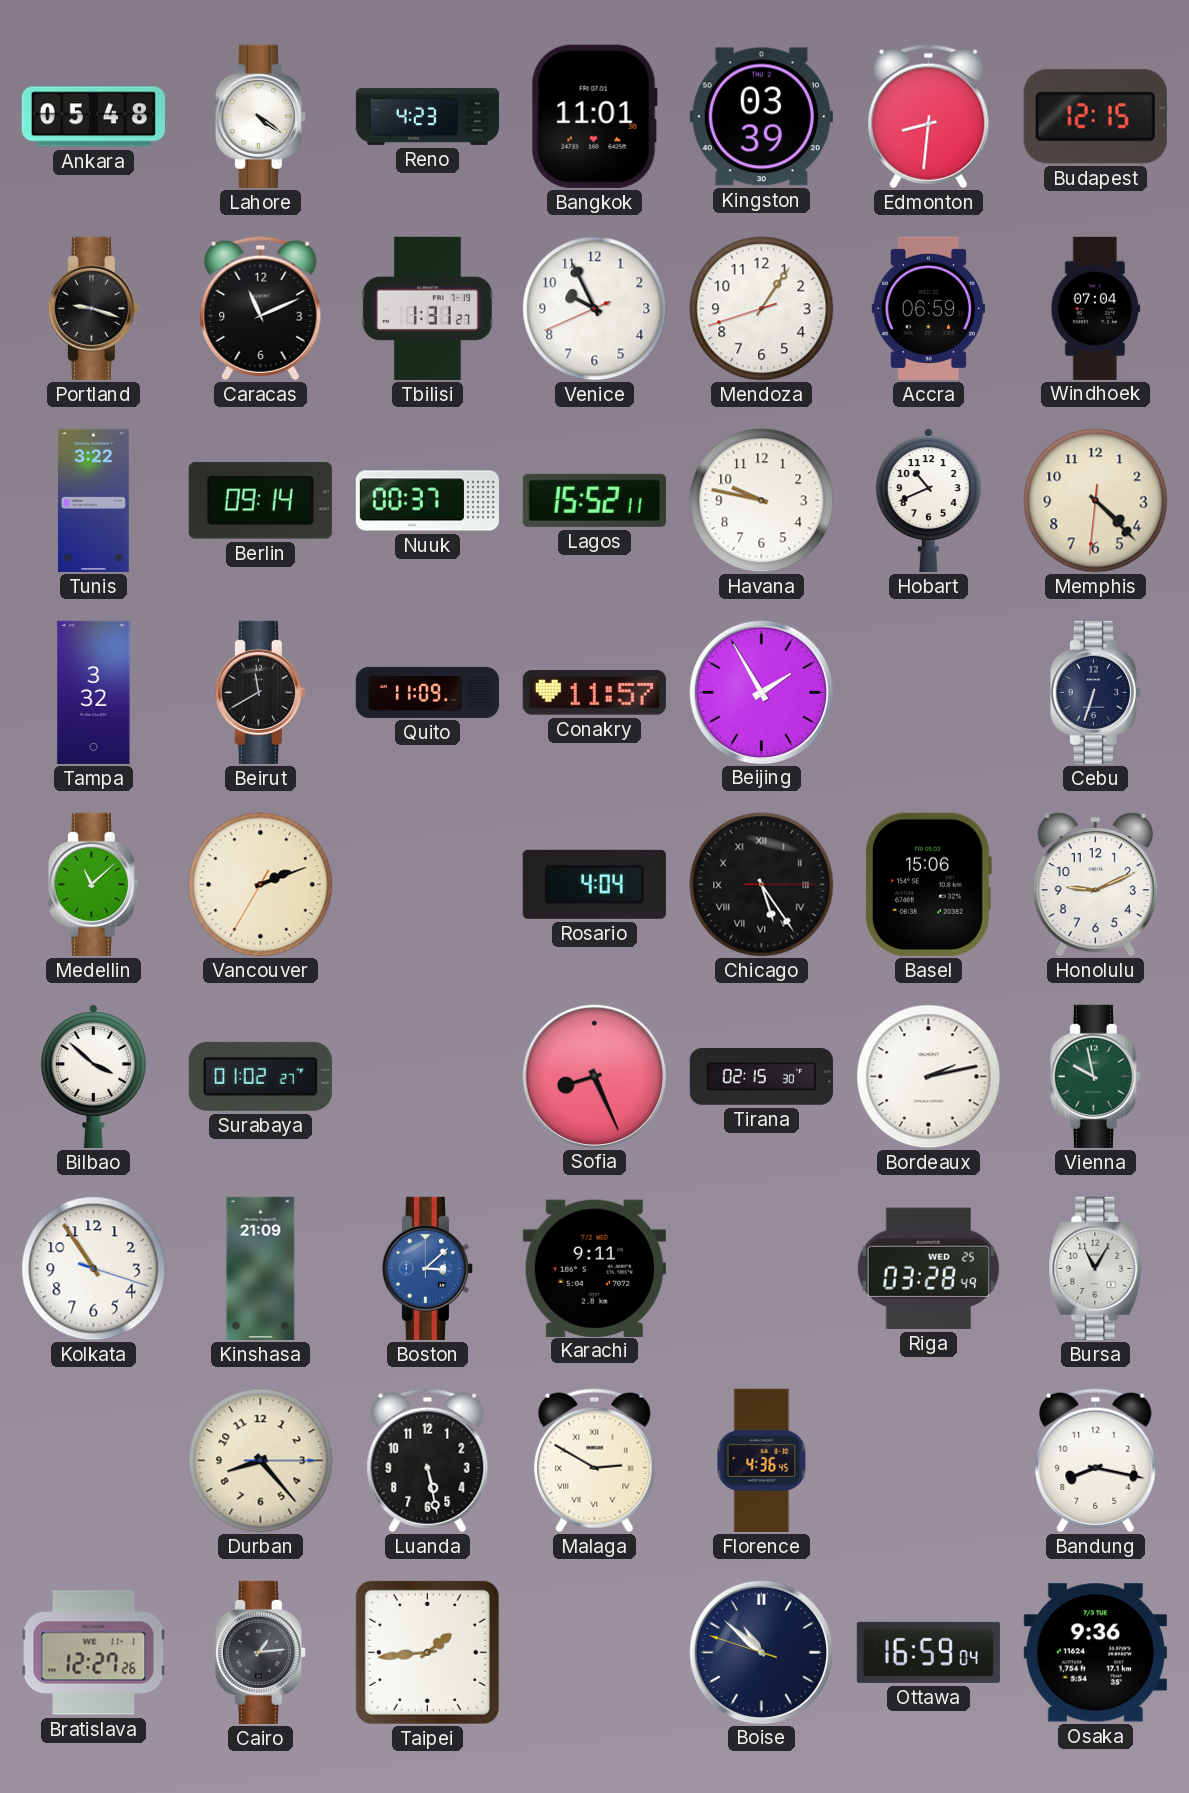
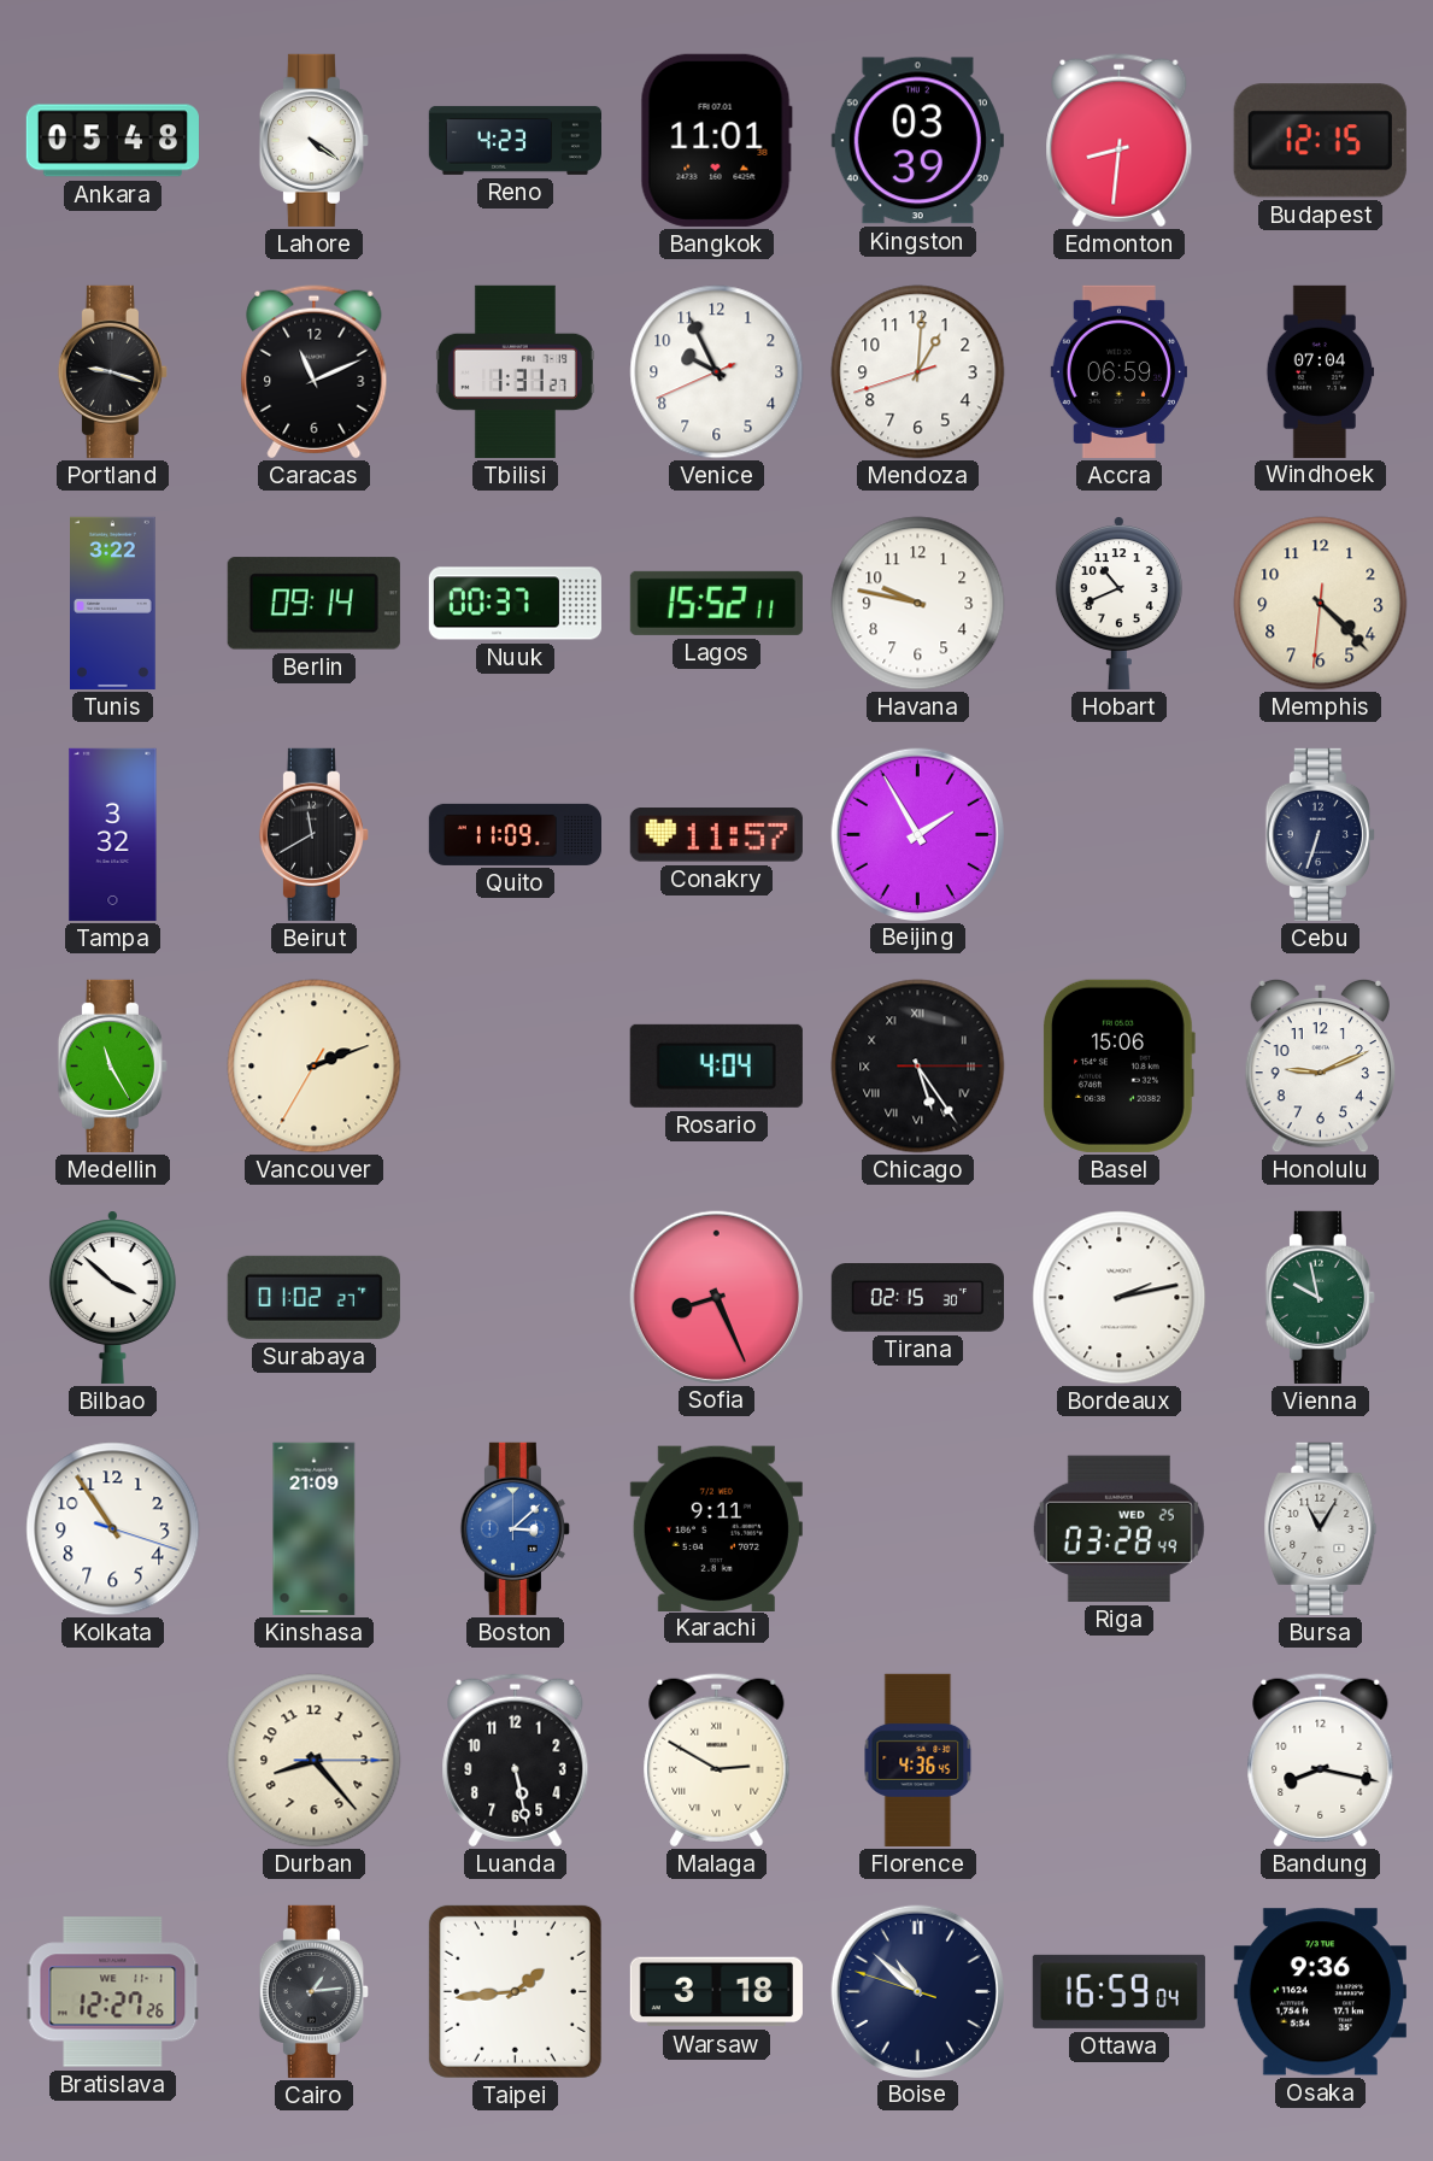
Mendoza: 1:05 -> 1:00
Medellin: 11:08 -> 11:25
Warsaw: none -> 3:18
